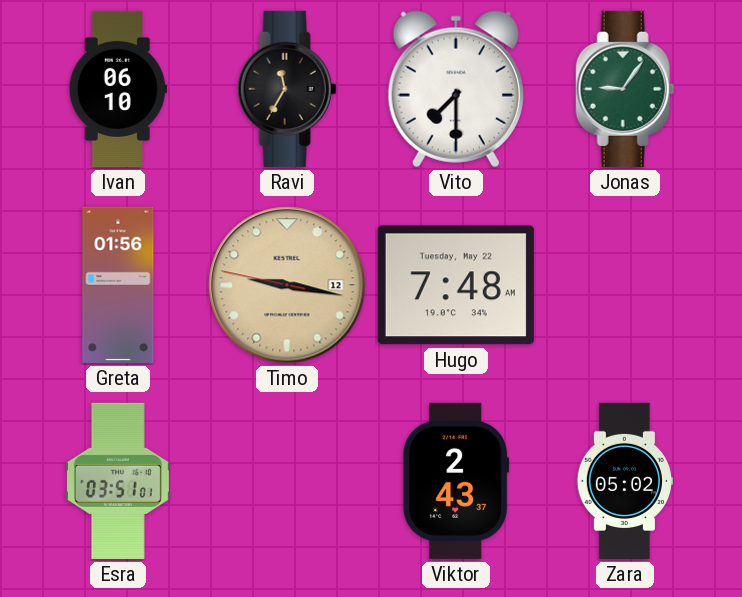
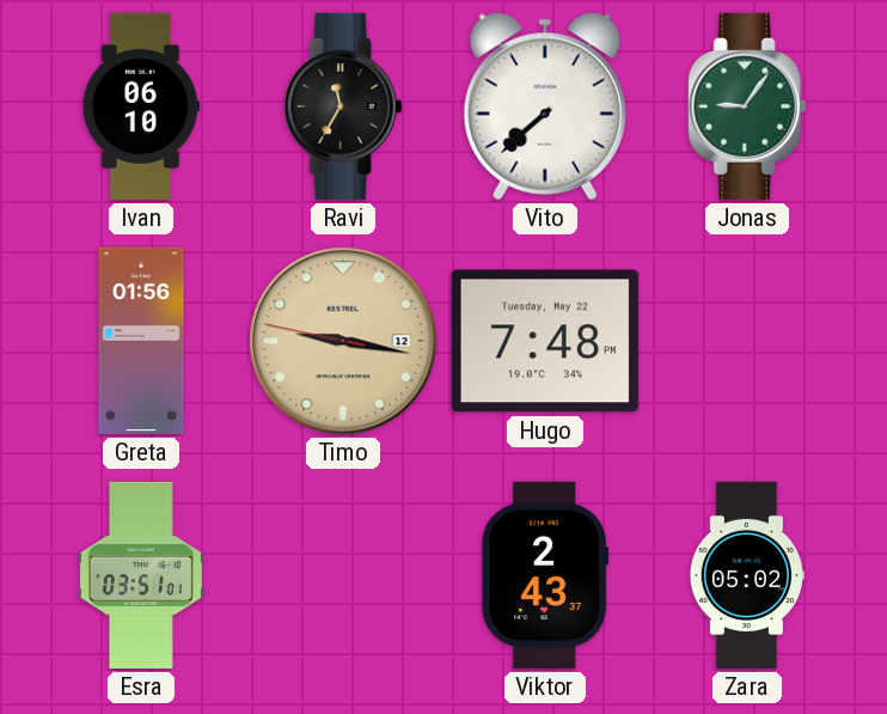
Vito: 7:30 -> 7:38
Hugo: 7:48 AM -> 7:48 PM
